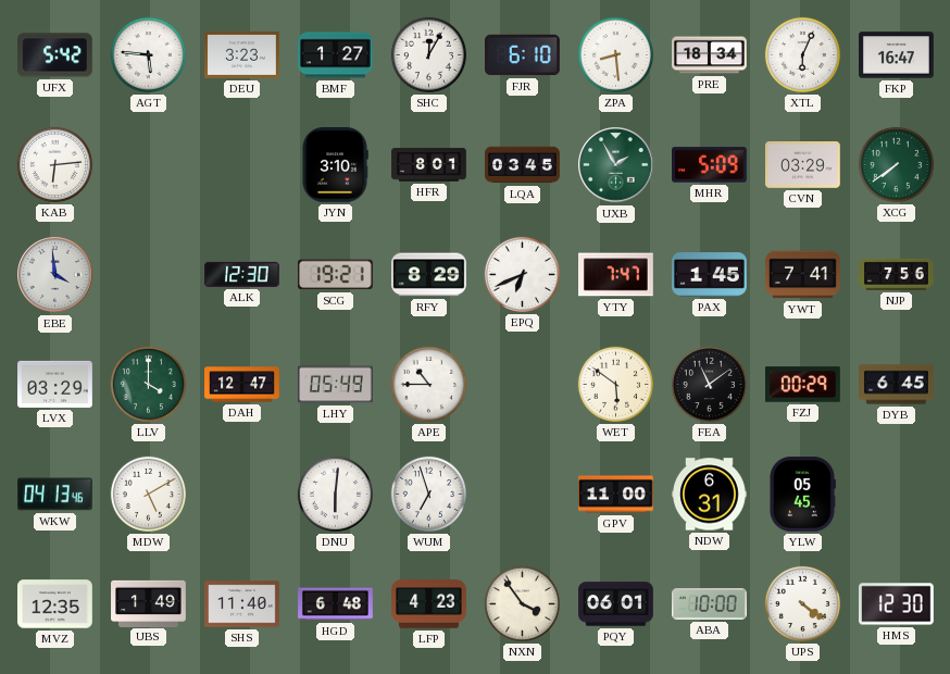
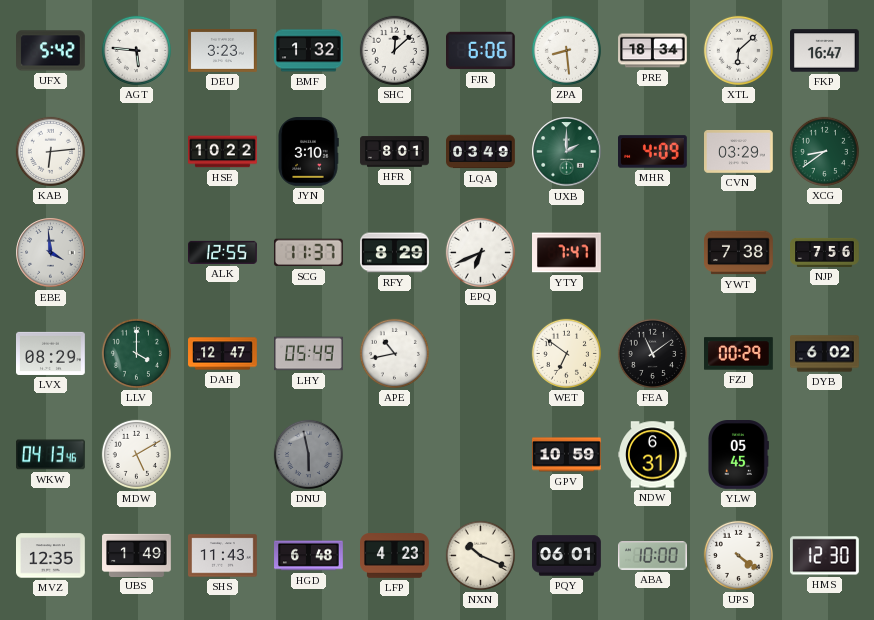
BMF: 1:27 -> 1:32
SHC: 12:05 -> 12:08
FJR: 6:10 -> 6:06
XTL: 6:04 -> 6:08
HSE: none -> 10:22
LQA: 03:45 -> 03:49
UXB: 1:55 -> 2:00
MHR: 5:09 -> 4:09
XCG: 7:39 -> 8:39
ALK: 12:30 -> 12:55
SCG: 19:21 -> 11:37
PAX: 1:45 -> none
YWT: 7:41 -> 7:38
LVX: 03:29 -> 08:29
APE: 10:45 -> 10:43
WET: 5:51 -> 6:51
DYB: 6:45 -> 6:02
DNU: 6:01 -> 5:58
DNU dial: white -> grey
WUM: 6:57 -> none
GPV: 11:00 -> 10:59
SHS: 11:40 -> 11:43
NXN: 3:54 -> 10:19
